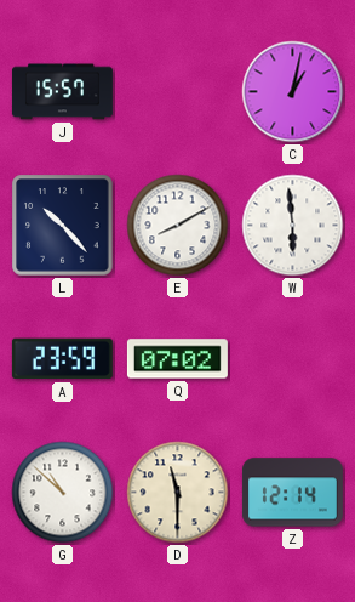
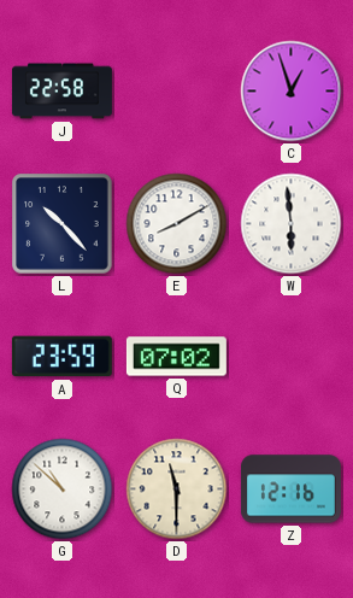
J: 15:57 -> 22:58
C: 1:02 -> 12:57
Z: 12:14 -> 12:16
